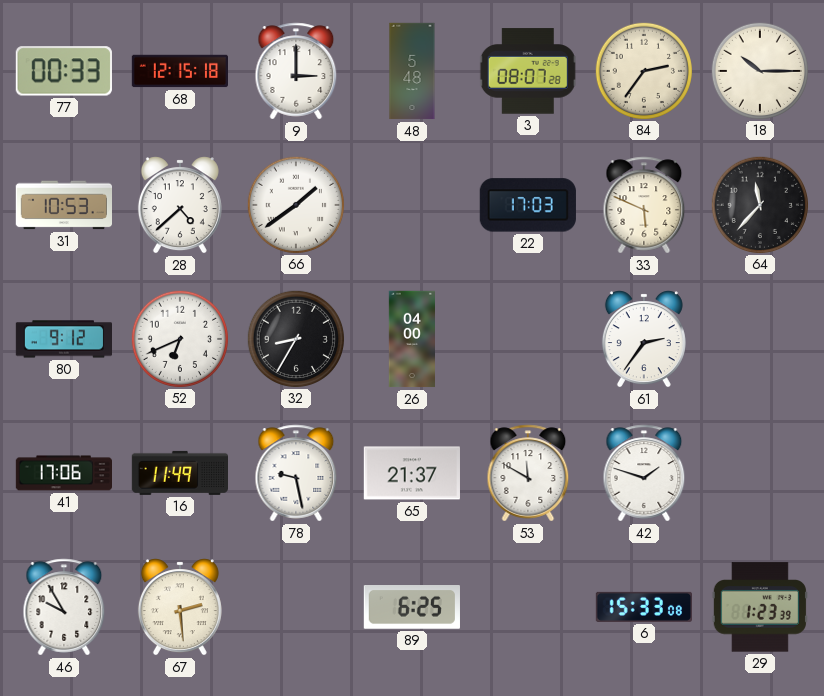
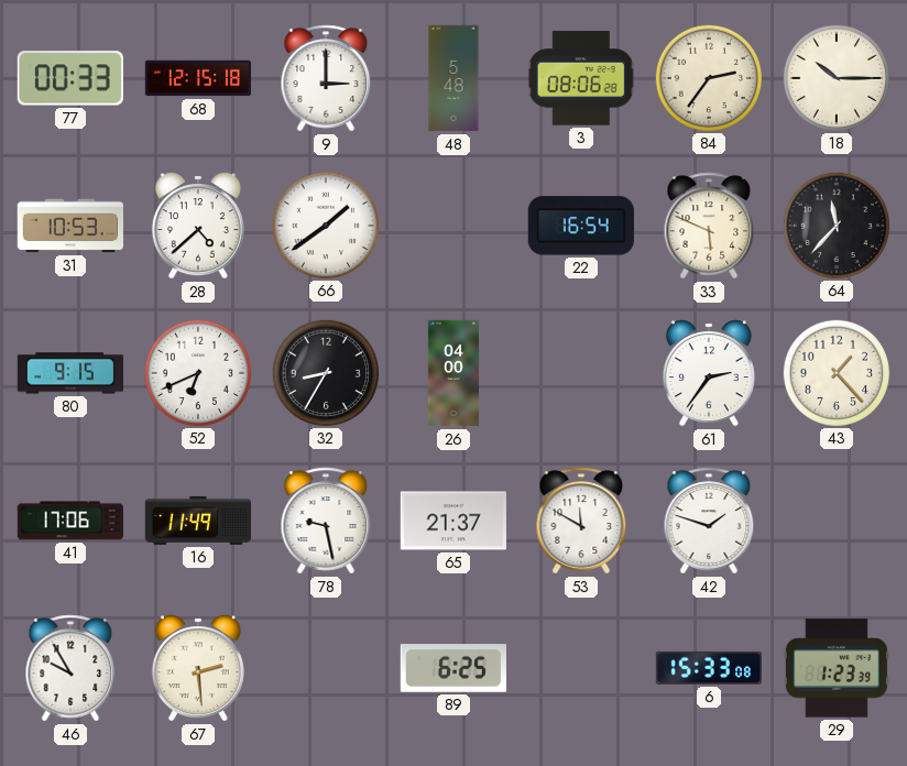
3: 08:07 -> 08:06
22: 17:03 -> 16:54
80: 9:12 -> 9:15
43: none -> 1:23
